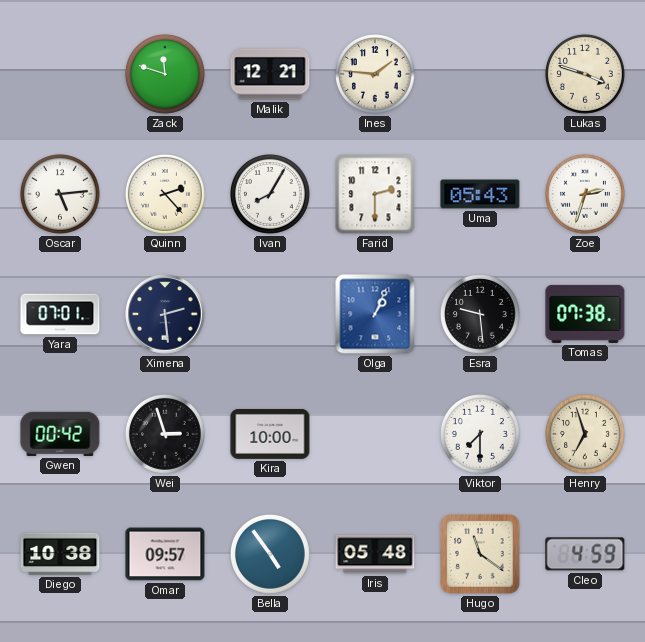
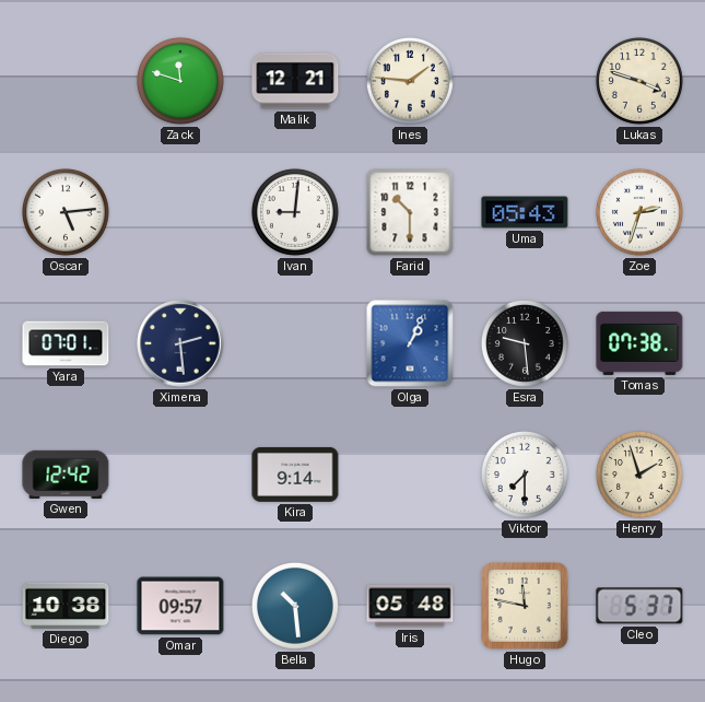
Quinn: 2:23 -> none
Ivan: 8:05 -> 9:01
Farid: 2:30 -> 10:30
Gwen: 00:42 -> 12:42
Wei: 2:57 -> none
Kira: 10:00 -> 9:14
Henry: 6:57 -> 1:57
Bella: 4:54 -> 10:29
Hugo: 11:21 -> 11:47
Cleo: 4:59 -> 5:37
